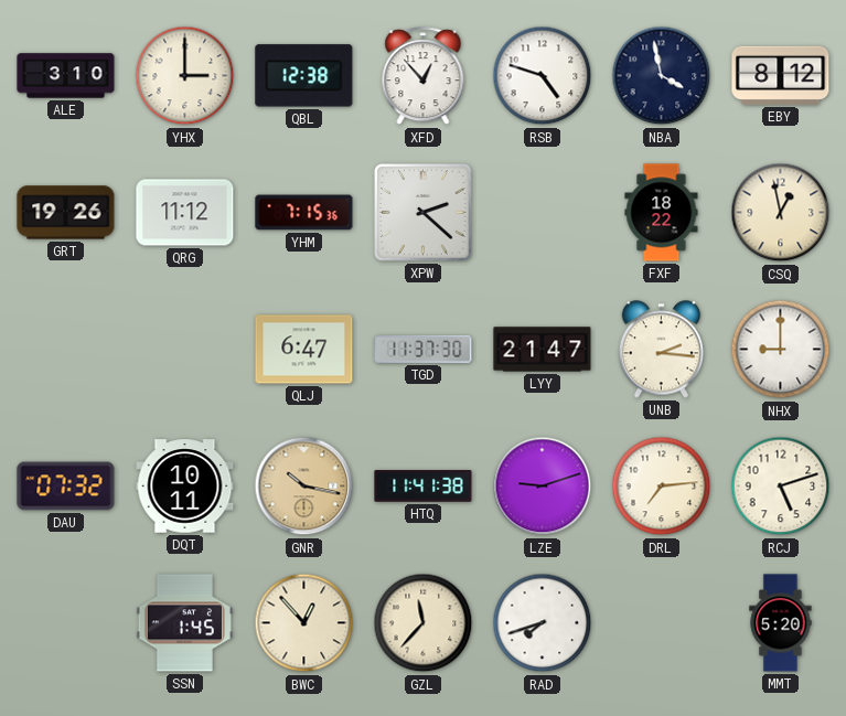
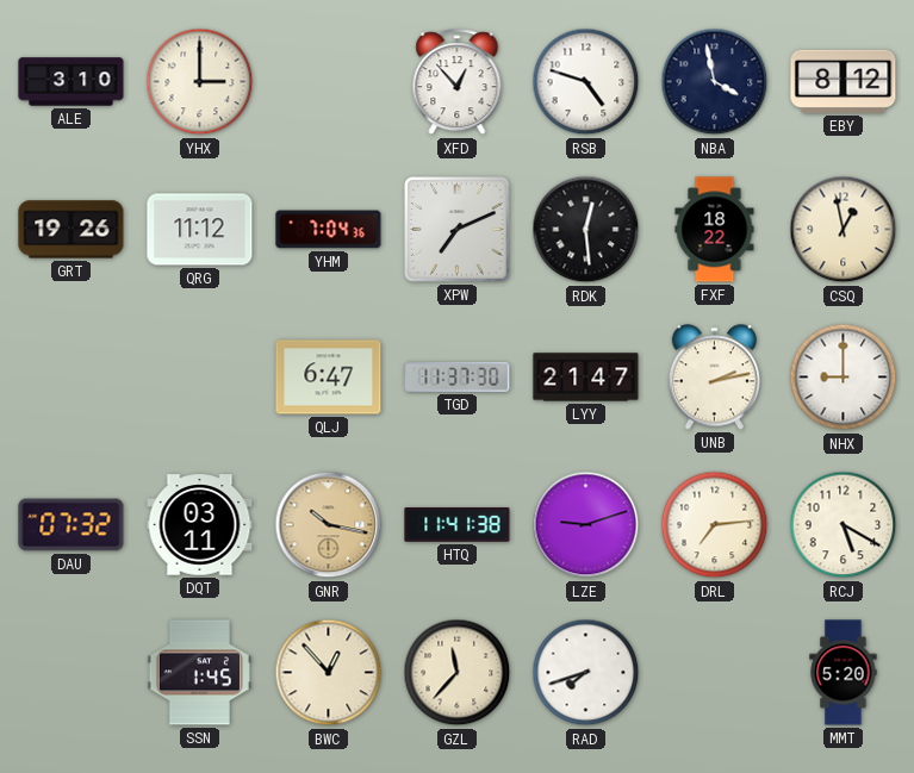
QBL: 12:38 -> none
YHM: 7:15 -> 7:04
XPW: 2:22 -> 7:11
RDK: none -> 12:29
UNB: 2:16 -> 2:13
DQT: 10:11 -> 03:11
RCJ: 5:12 -> 5:20
